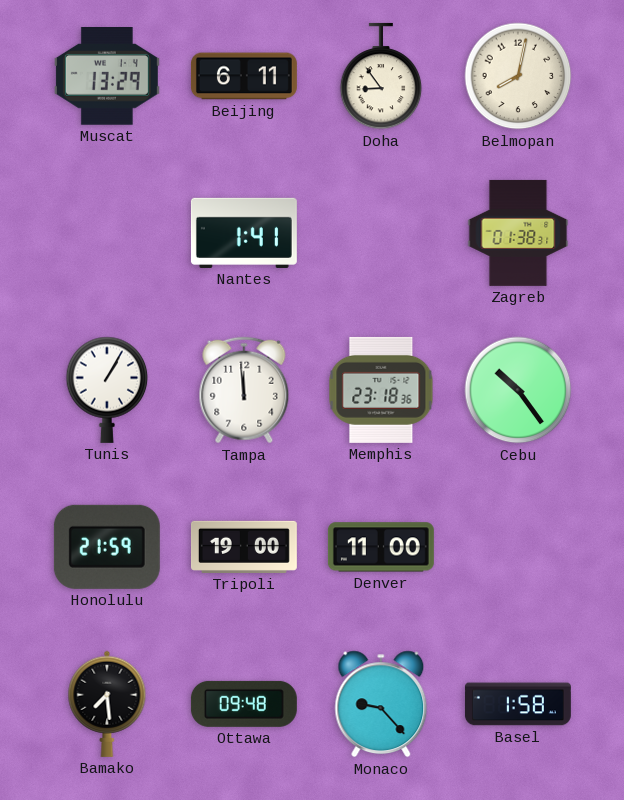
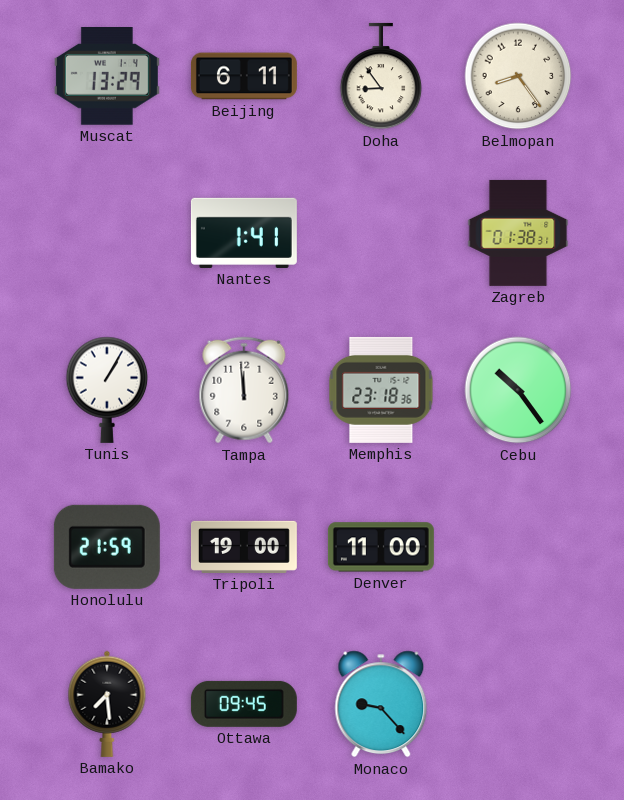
Belmopan: 8:02 -> 8:24
Ottawa: 09:48 -> 09:45
Basel: 1:58 -> none
